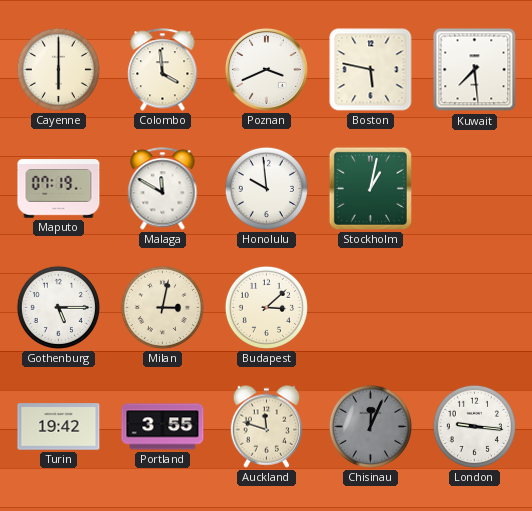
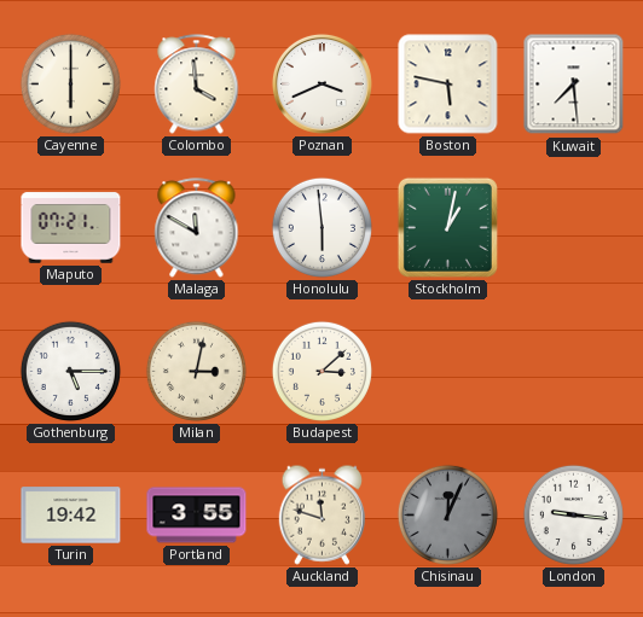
Maputo: 07:19 -> 07:21
Honolulu: 9:59 -> 5:59
